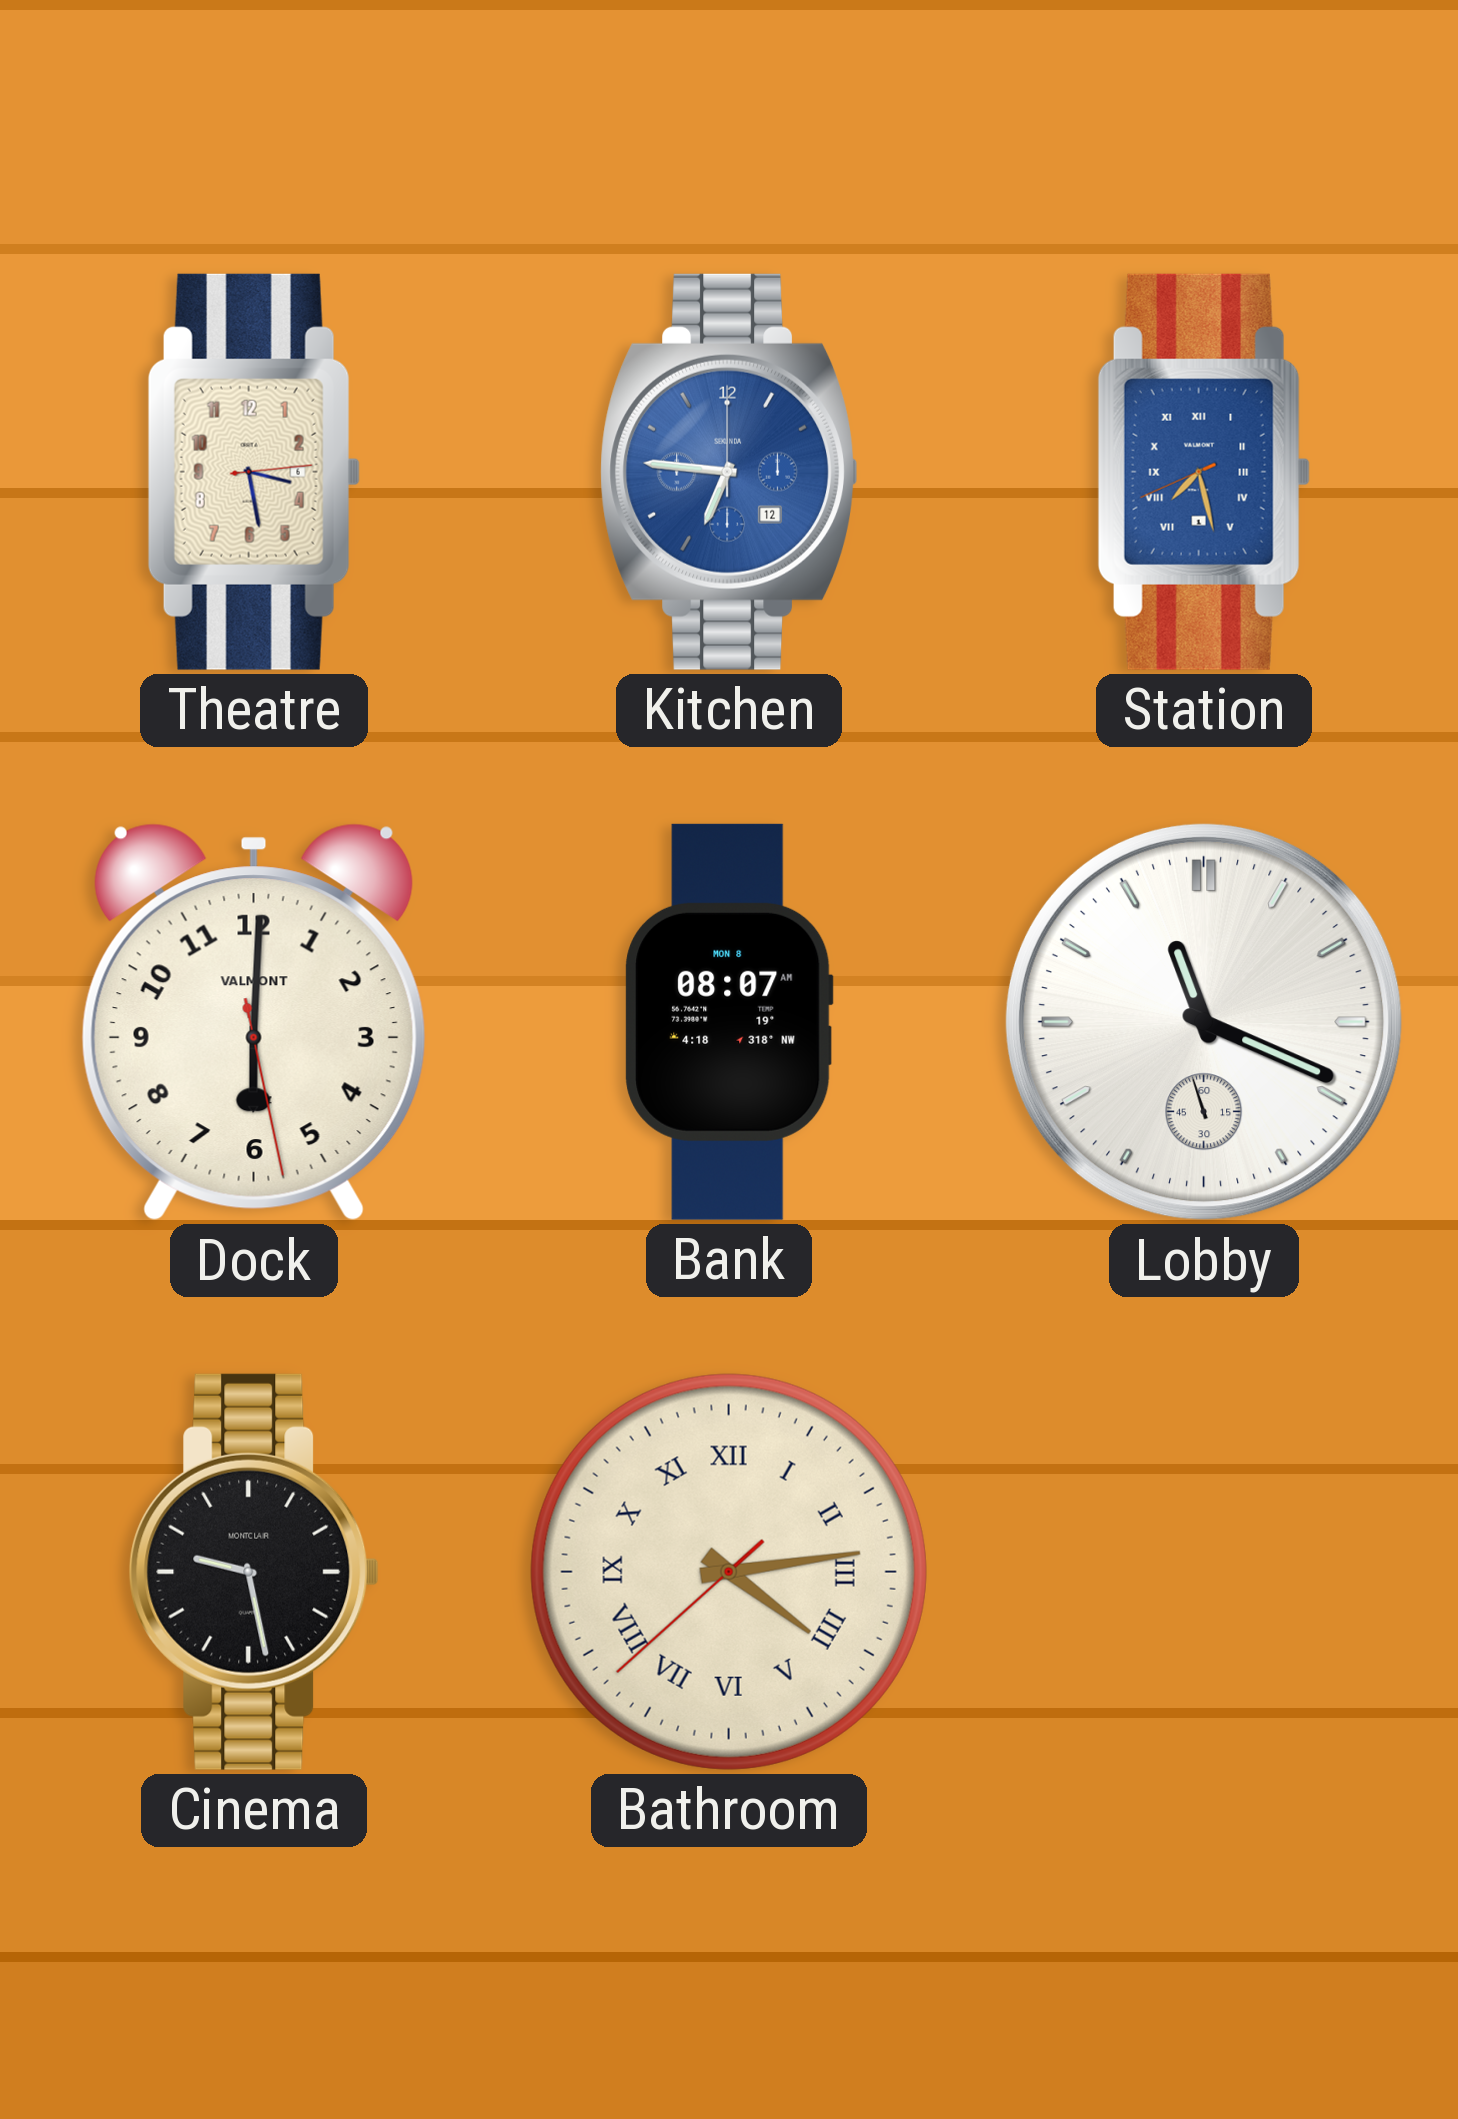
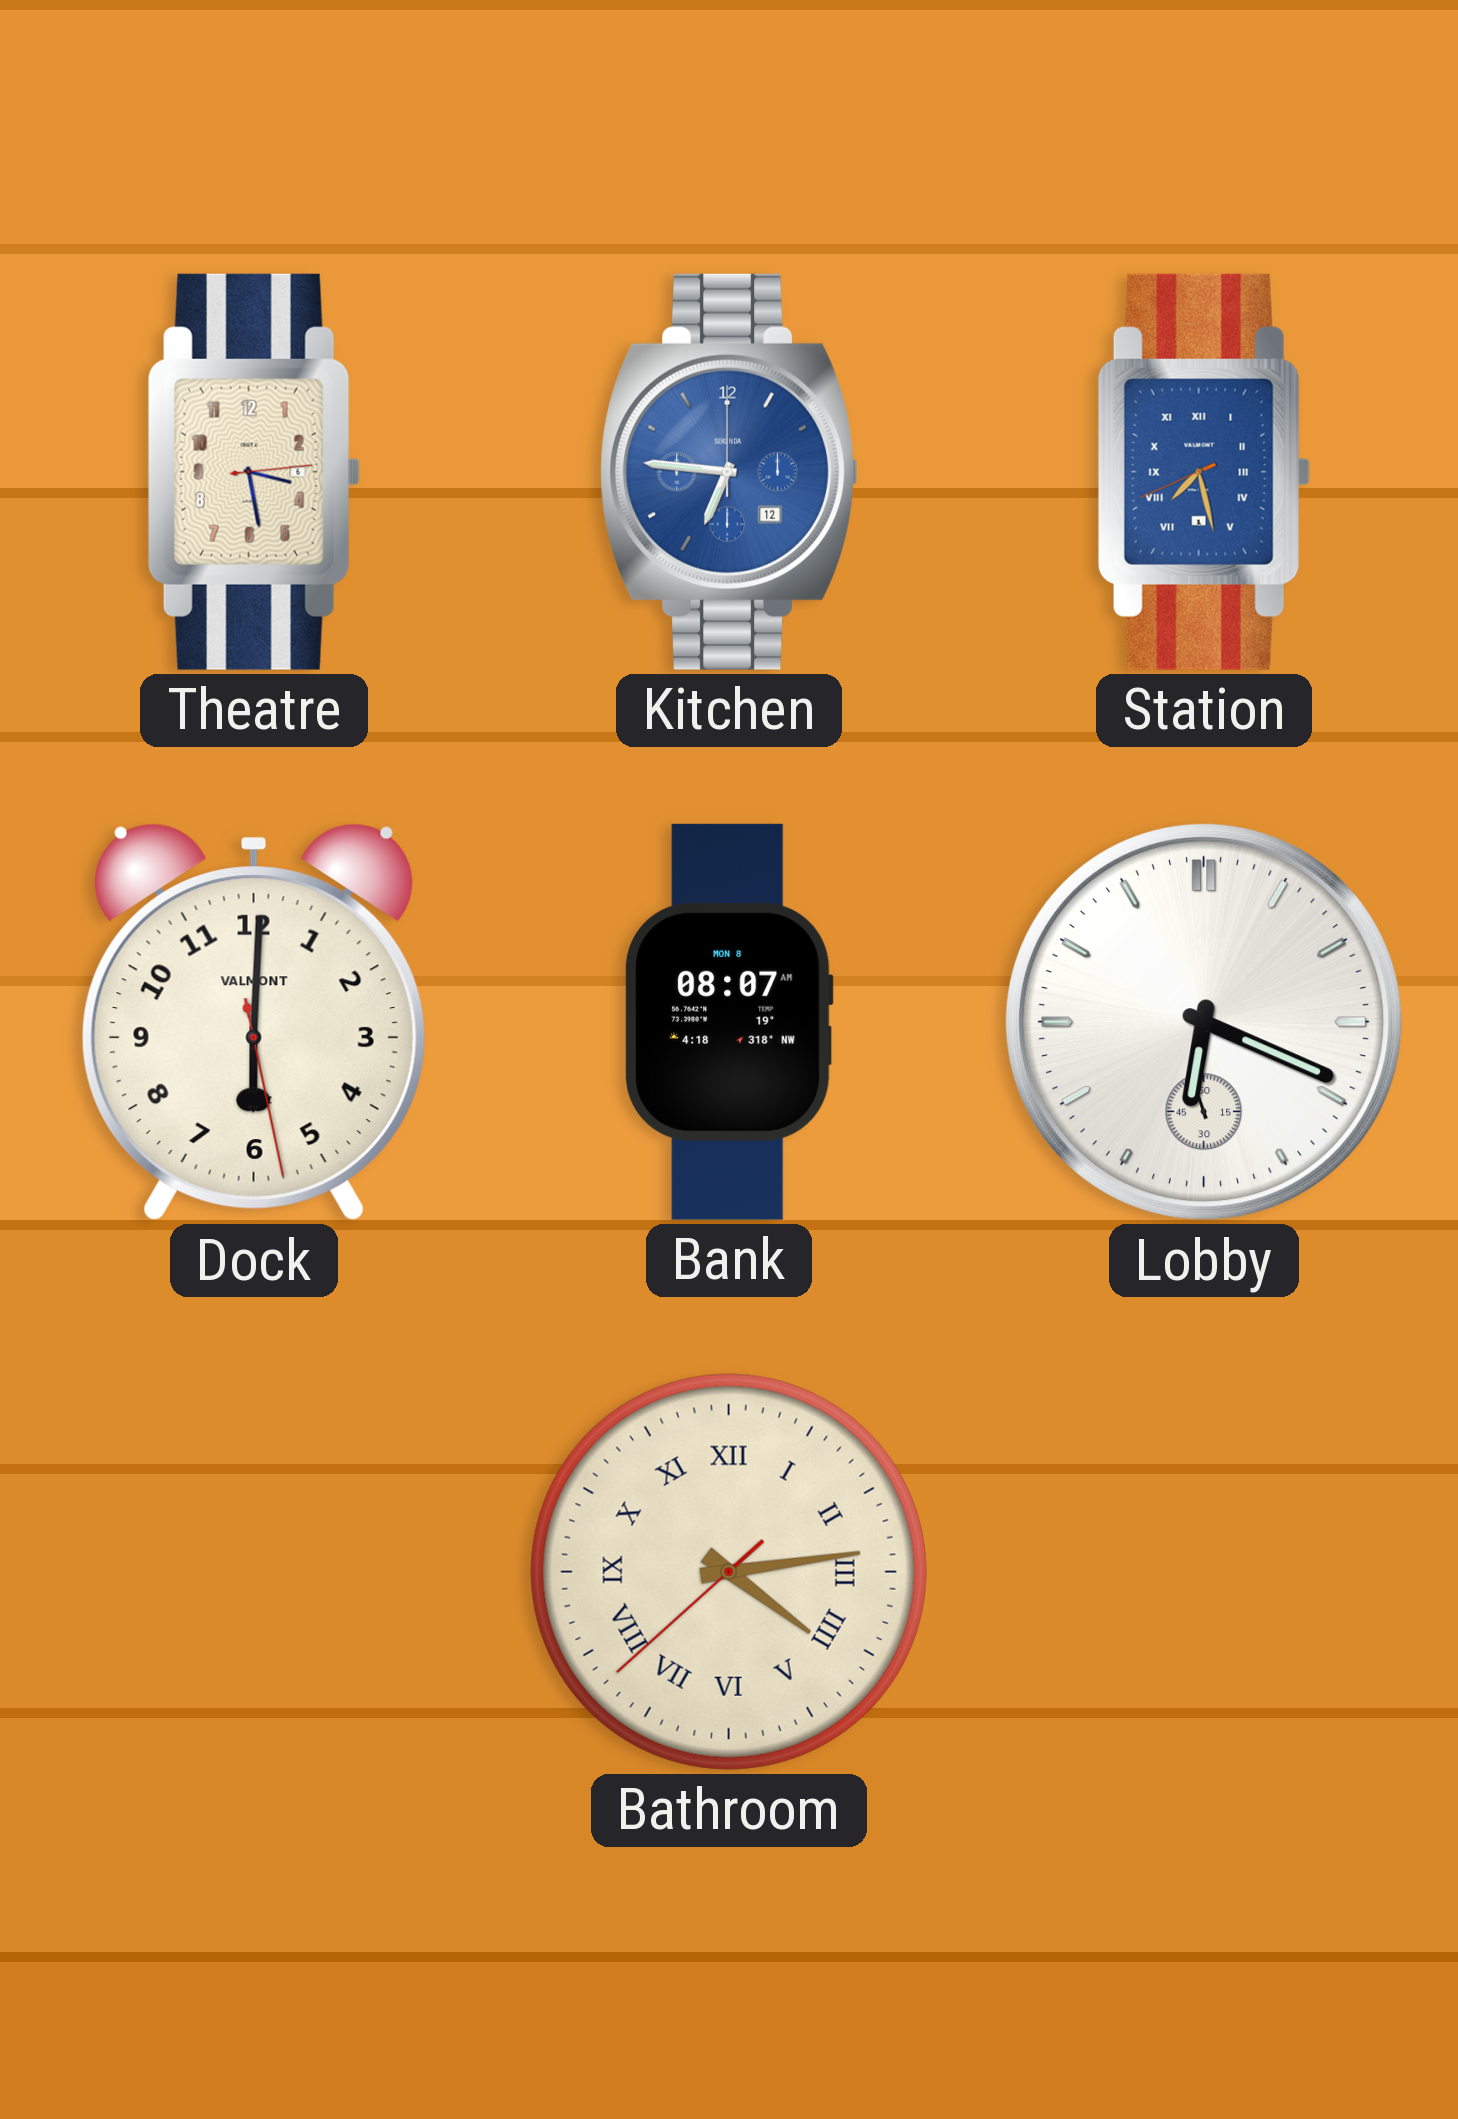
Lobby: 11:18 -> 6:18
Cinema: 9:28 -> none
